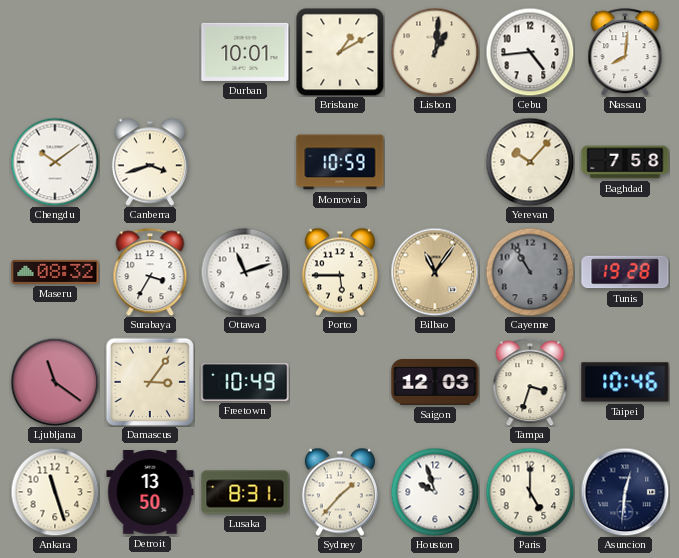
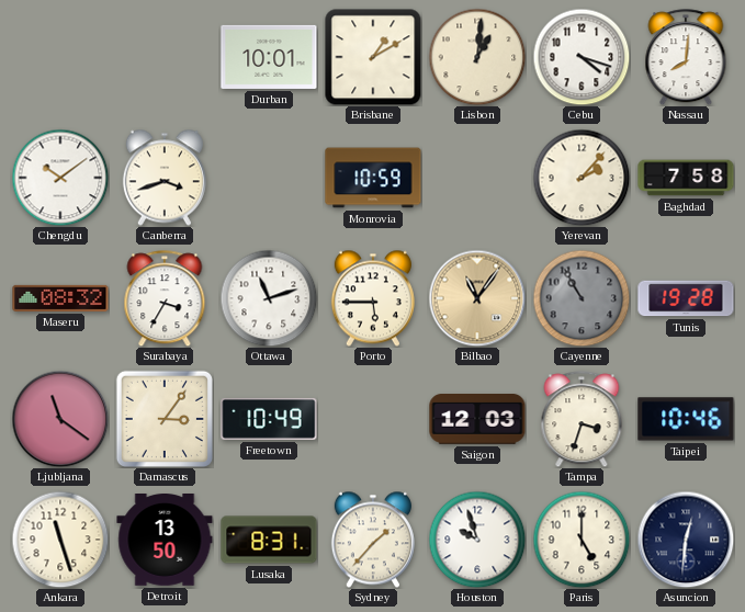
Cebu: 4:44 -> 4:18
Yerevan: 10:07 -> 2:07
